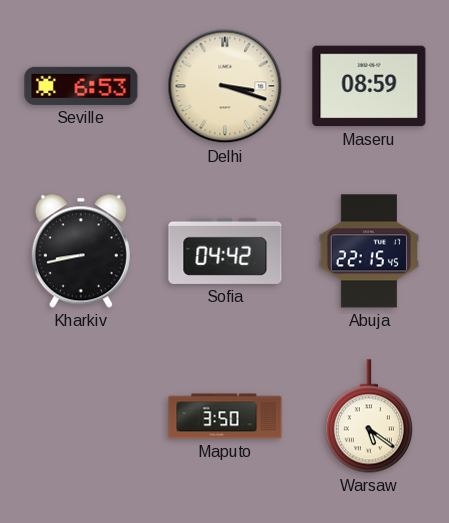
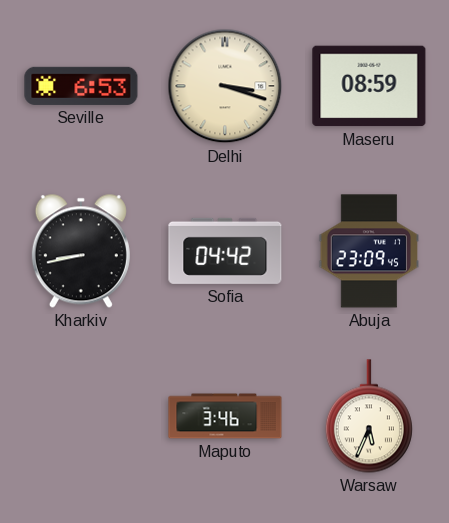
Abuja: 22:15 -> 23:09
Maputo: 3:50 -> 3:46
Warsaw: 5:21 -> 5:34
